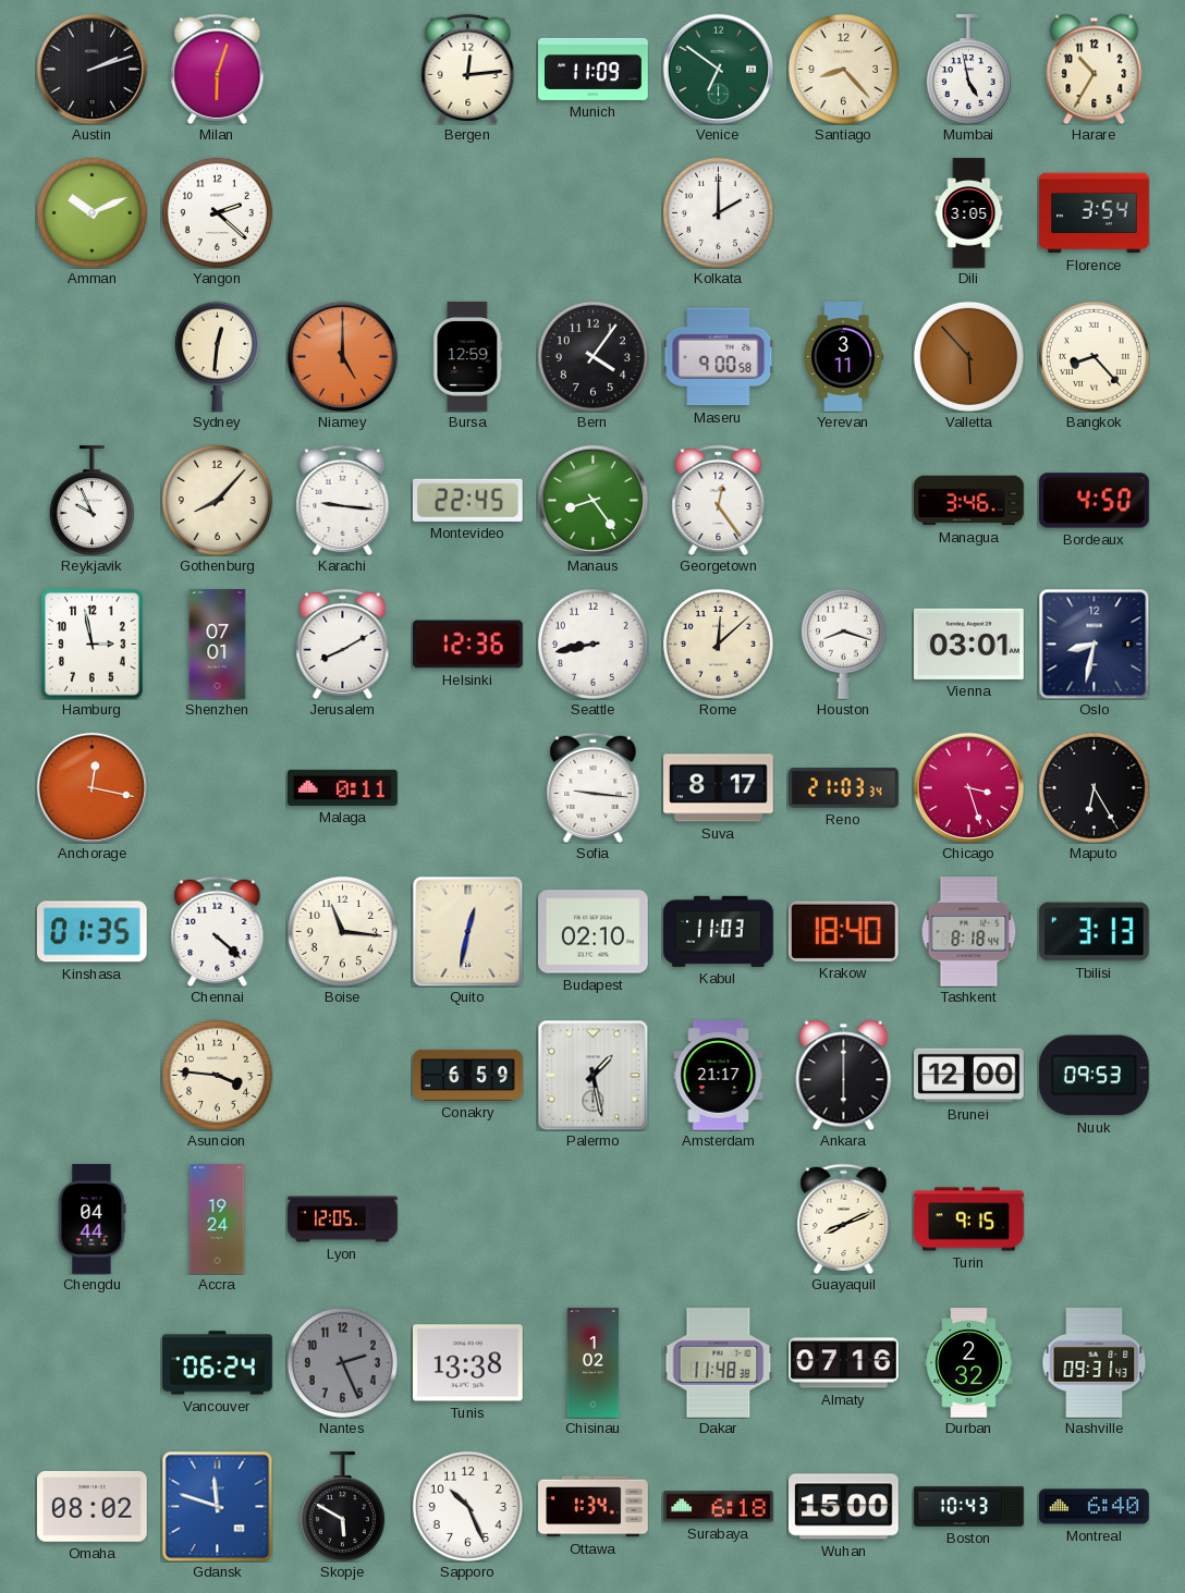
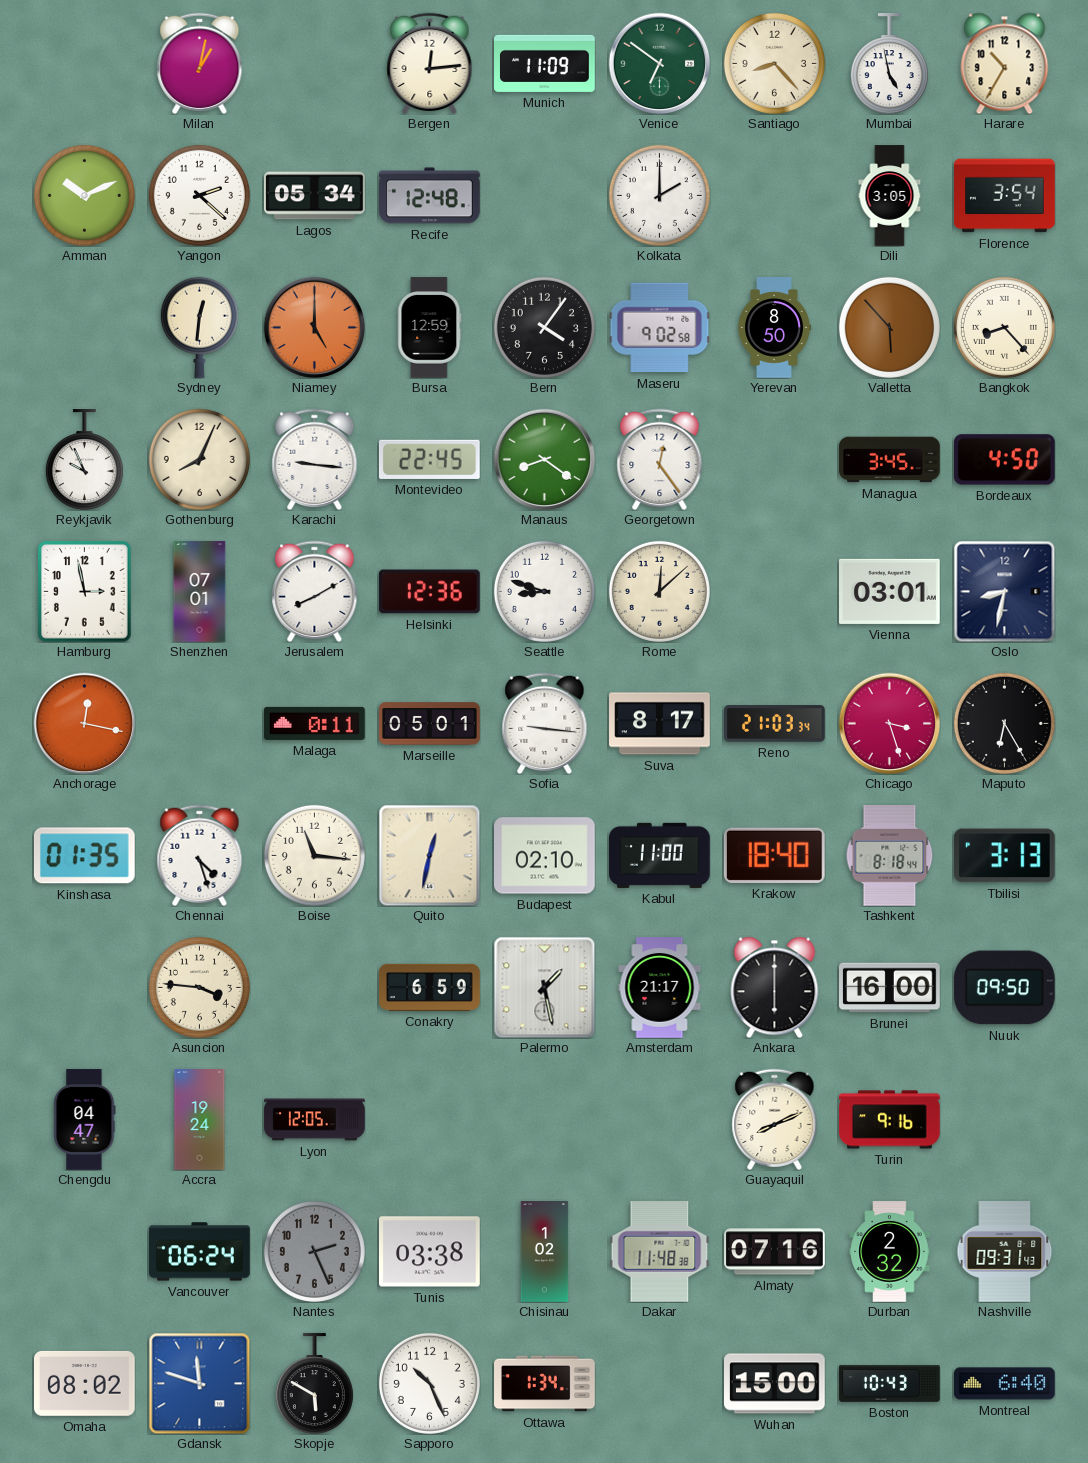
Austin: 2:12 -> none
Milan: 6:03 -> 1:02
Lagos: none -> 05:34
Recife: none -> 12:48
Maseru: 9:00 -> 9:02
Yerevan: 3:11 -> 8:50
Gothenburg: 8:07 -> 8:04
Manaus: 8:24 -> 8:21
Managua: 3:46 -> 3:45
Seattle: 8:43 -> 8:48
Houston: 8:18 -> none
Marseille: none -> 05:01
Chennai: 4:22 -> 4:27
Kabul: 11:03 -> 11:00
Brunei: 12:00 -> 16:00
Nuuk: 09:53 -> 09:50
Chengdu: 04:44 -> 04:47
Turin: 9:15 -> 9:16
Tunis: 13:38 -> 03:38
Surabaya: 6:18 -> none
